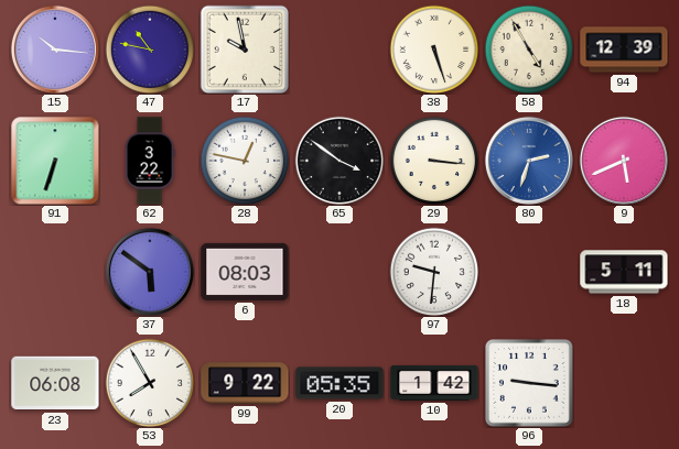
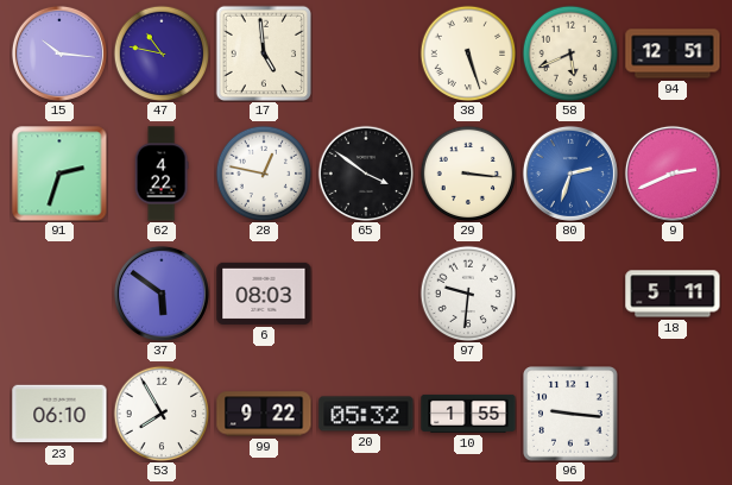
17: 9:58 -> 4:59
58: 4:55 -> 5:41
94: 12:39 -> 12:51
91: 6:33 -> 2:33
62: 3:22 -> 4:22
9: 5:41 -> 2:41
23: 06:08 -> 06:10
20: 05:35 -> 05:32
10: 1:42 -> 1:55
